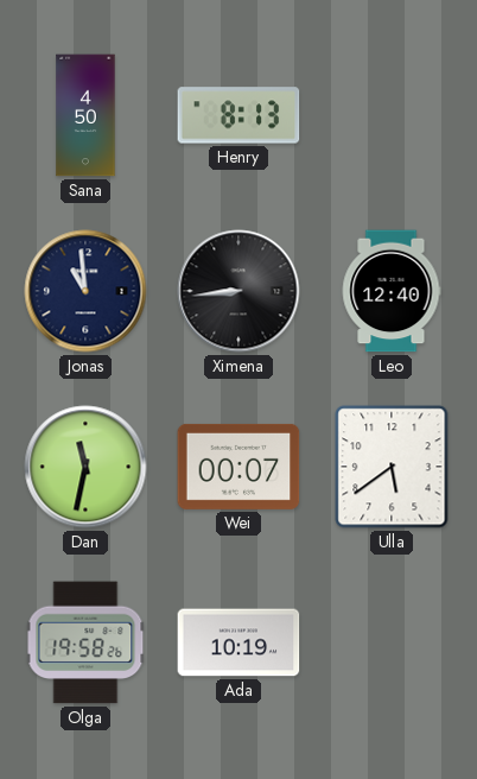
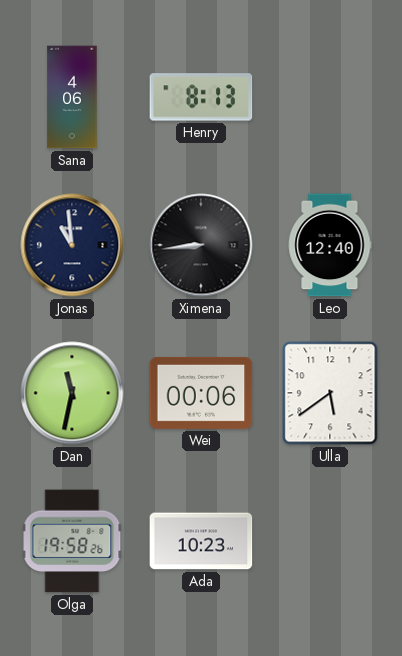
Sana: 4:50 -> 4:06
Wei: 00:07 -> 00:06
Ada: 10:19 -> 10:23
